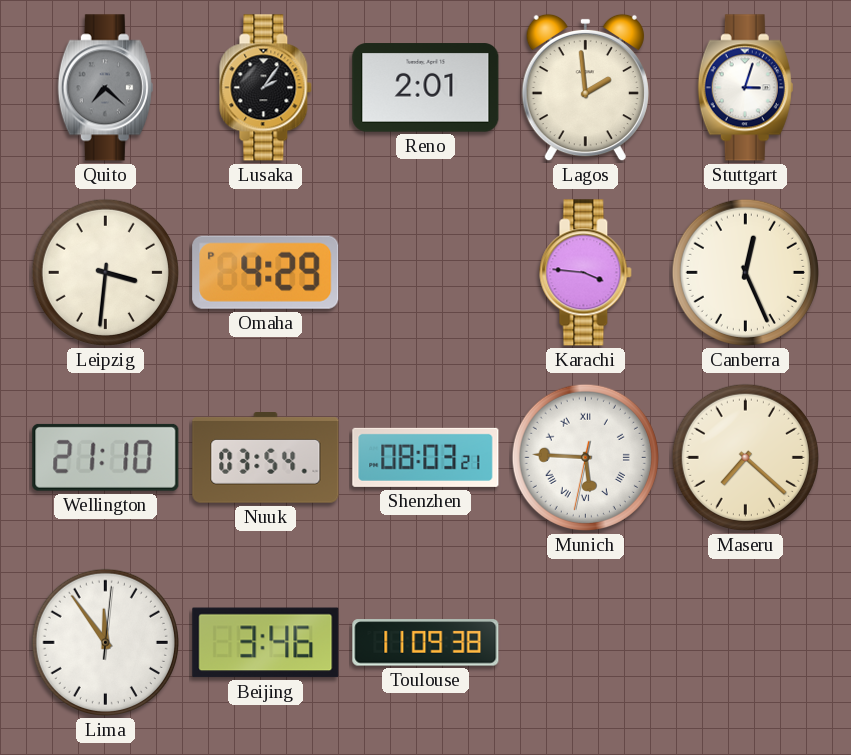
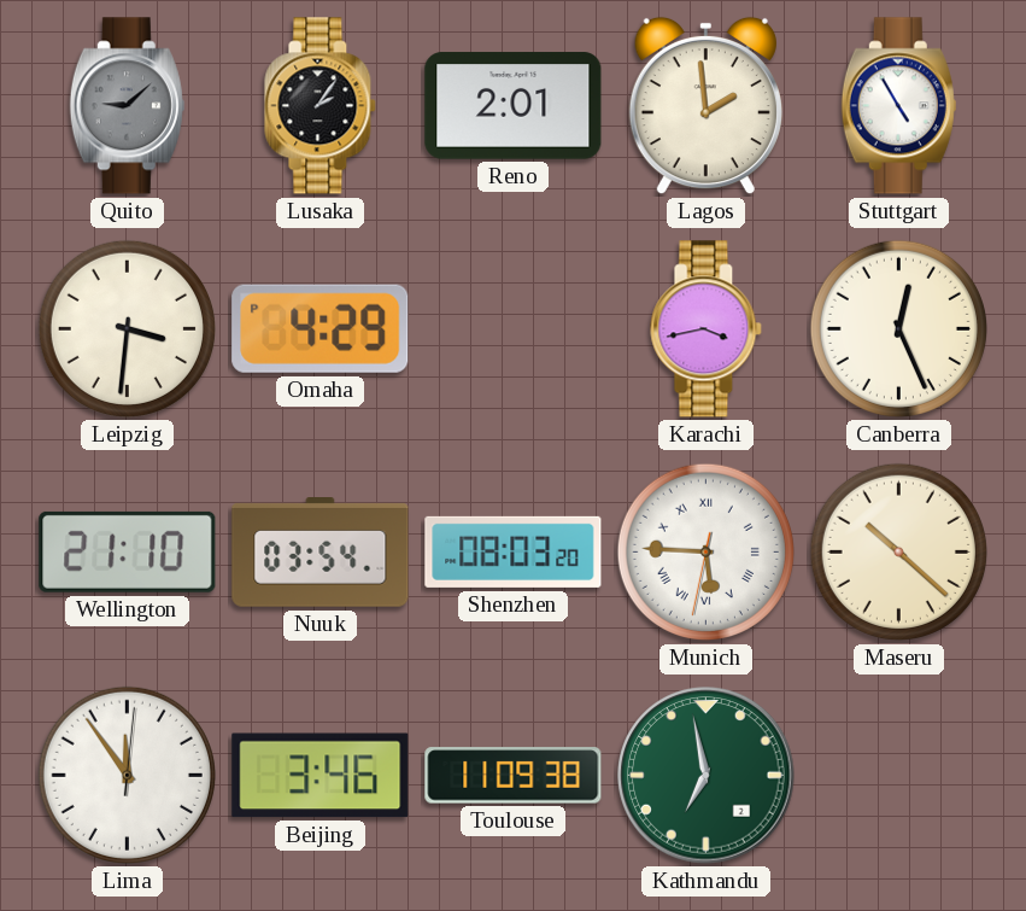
Quito: 7:22 -> 9:08
Stuttgart: 3:03 -> 4:55
Karachi: 3:46 -> 3:43
Shenzhen: 08:03:21 -> 08:03:20
Maseru: 7:22 -> 10:22
Kathmandu: none -> 6:58
